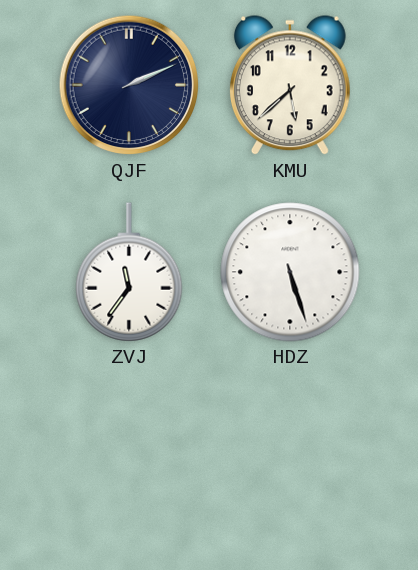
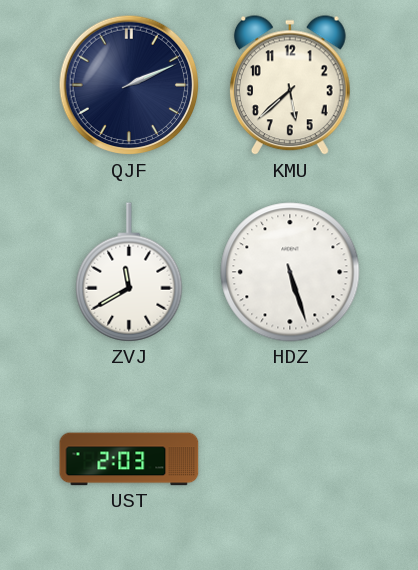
ZVJ: 11:36 -> 11:40
UST: none -> 2:03
